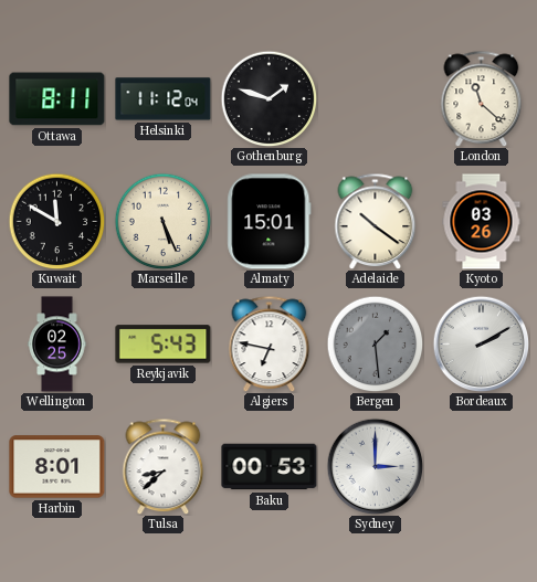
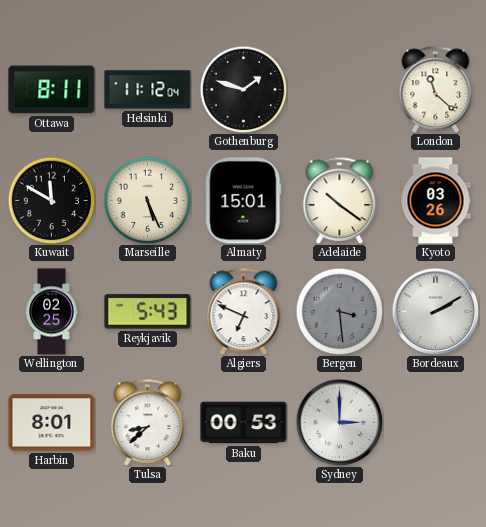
Algiers: 6:47 -> 6:49
Bergen: 1:29 -> 3:29
